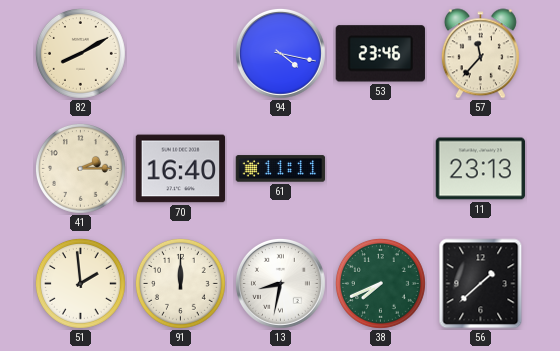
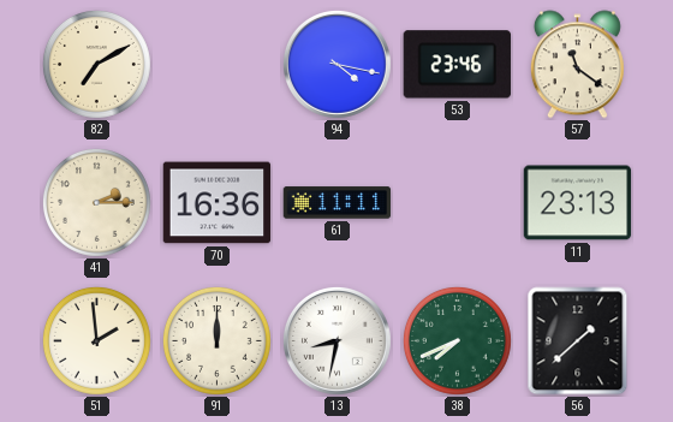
82: 8:10 -> 7:10
57: 11:37 -> 11:21
70: 16:40 -> 16:36
